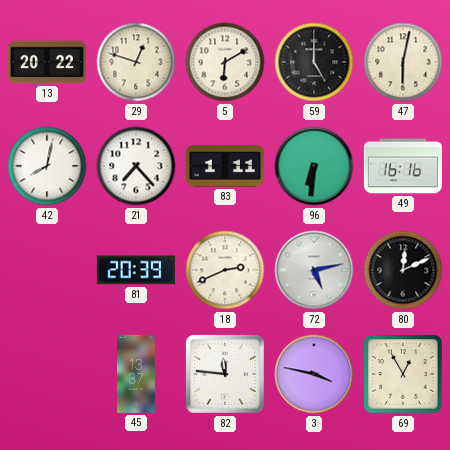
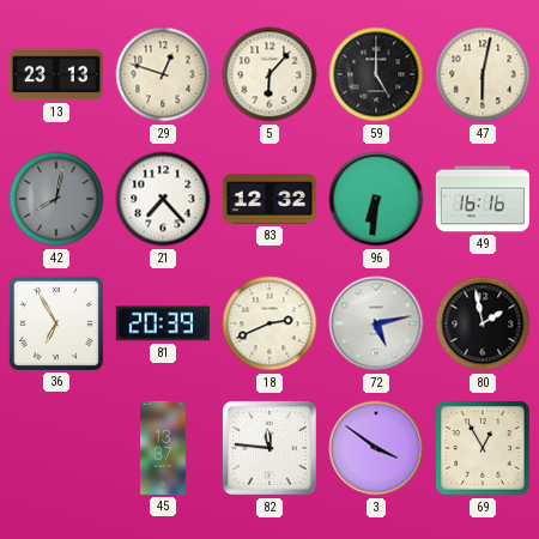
13: 20:22 -> 23:13
5: 6:10 -> 6:07
42 dial: white -> grey
83: 1:11 -> 12:32
36: none -> 6:55
80: 12:11 -> 1:58
3: 3:47 -> 3:51
